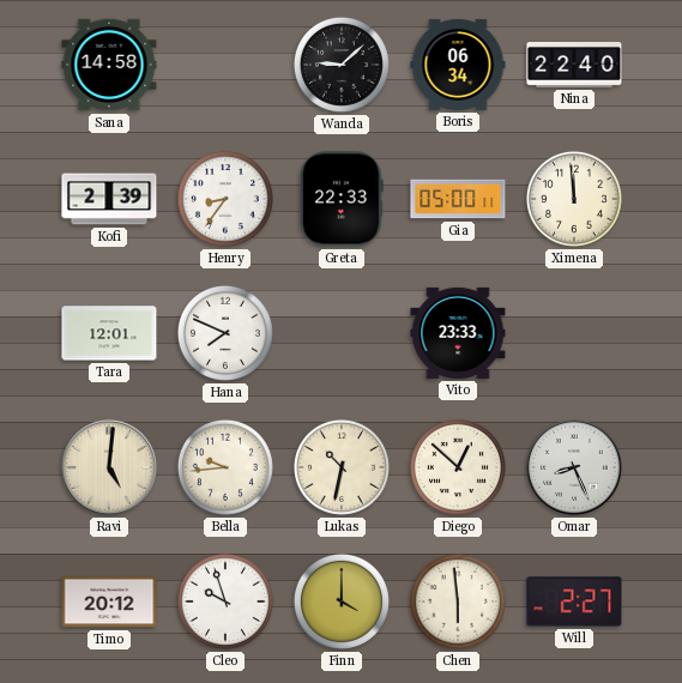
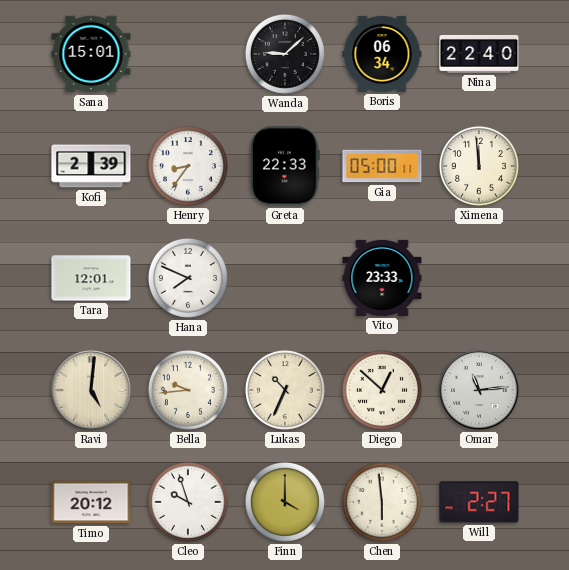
Sana: 14:58 -> 15:01
Lukas: 10:32 -> 10:34
Omar: 8:26 -> 11:14
